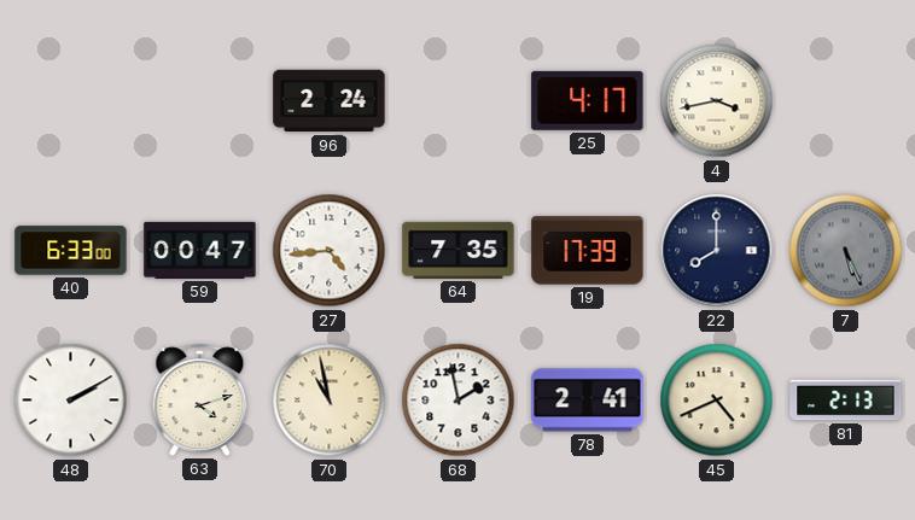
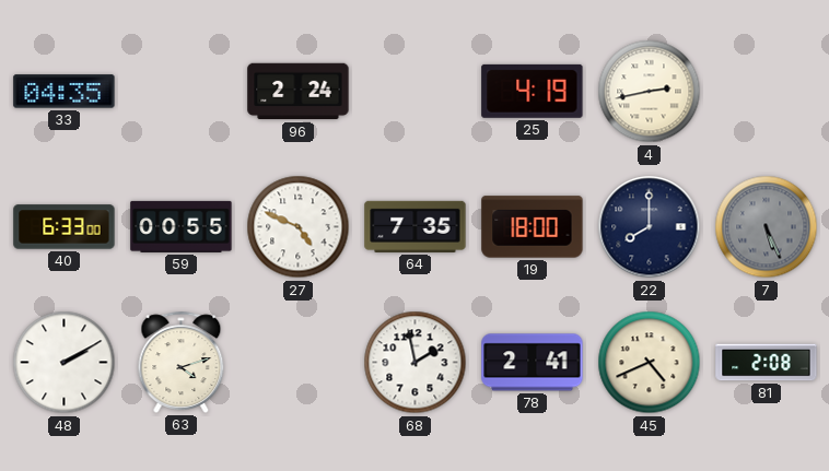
33: none -> 04:35
25: 4:17 -> 4:19
4: 3:43 -> 2:43
59: 00:47 -> 00:55
27: 4:44 -> 4:49
19: 17:39 -> 18:00
70: 10:58 -> none
81: 2:13 -> 2:08
